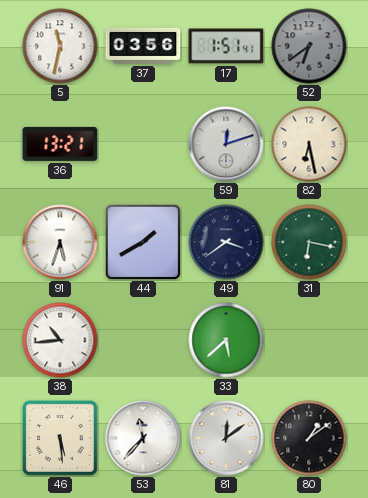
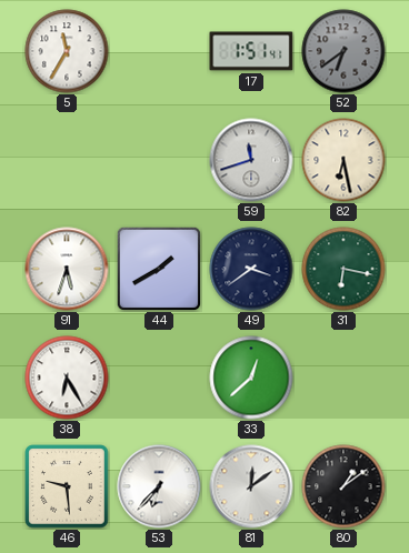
5: 11:32 -> 11:35
37: 03:56 -> none
36: 13:21 -> none
59: 12:12 -> 11:42
38: 10:44 -> 6:25
33: 5:38 -> 12:38
46: 5:29 -> 9:29
53: 11:37 -> 6:37
